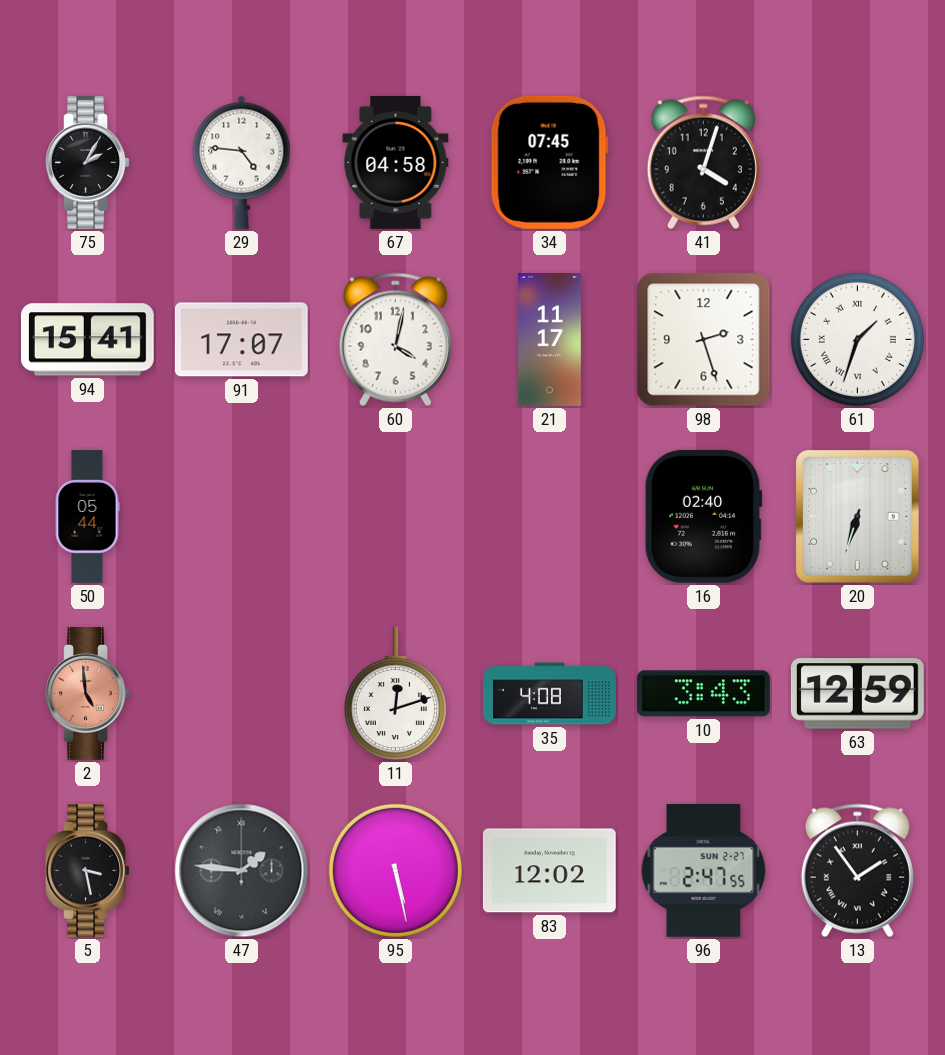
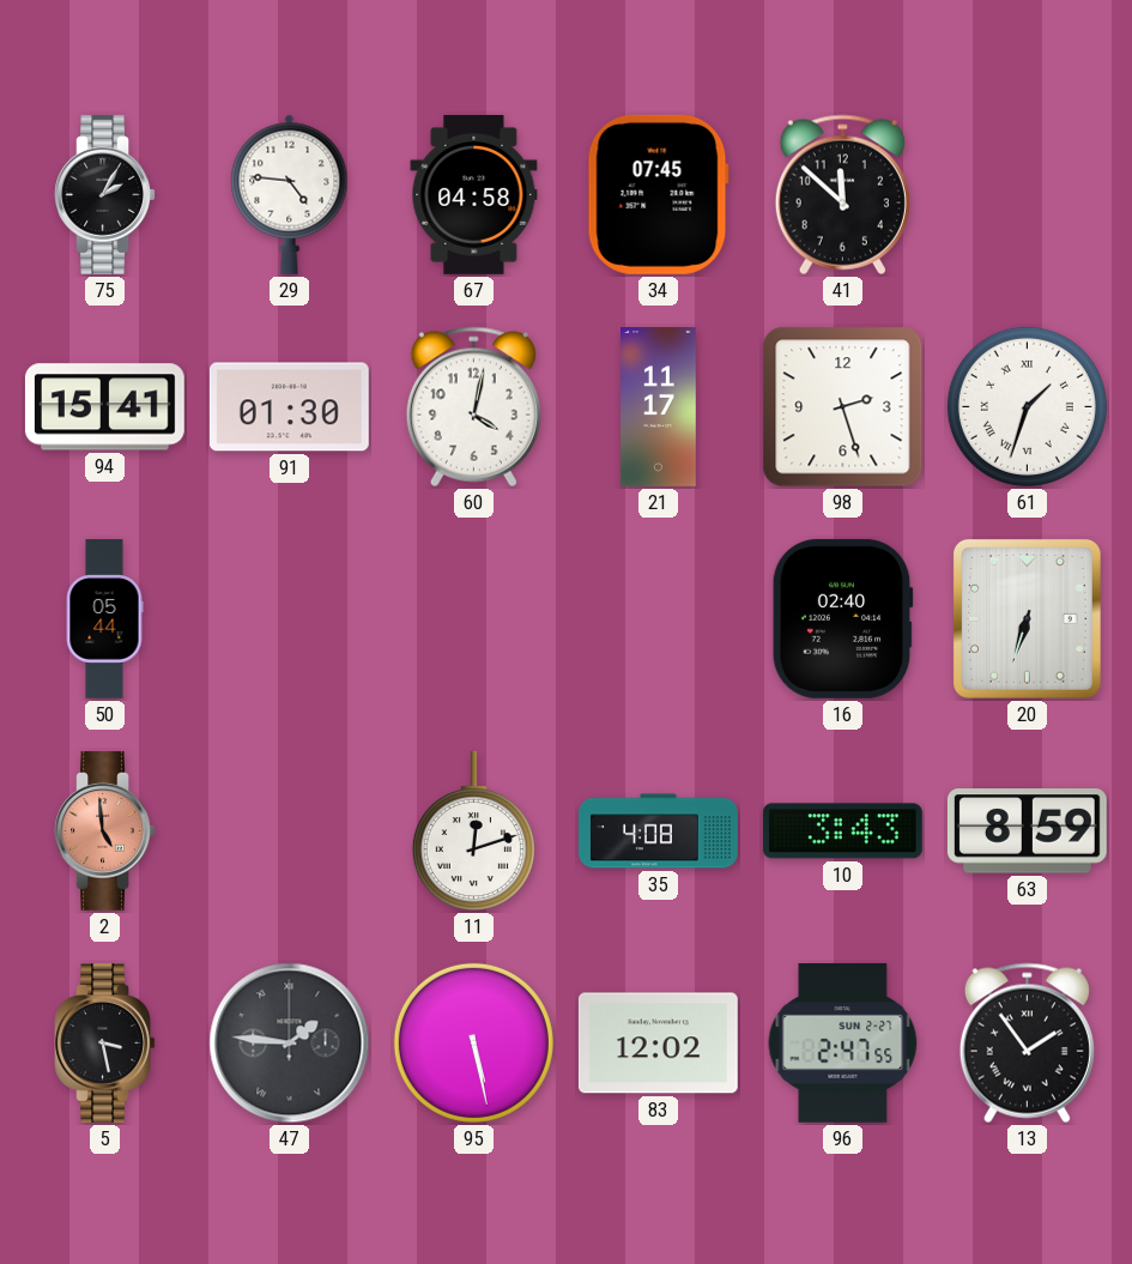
41: 4:03 -> 11:52
91: 17:07 -> 01:30
63: 12:59 -> 8:59
